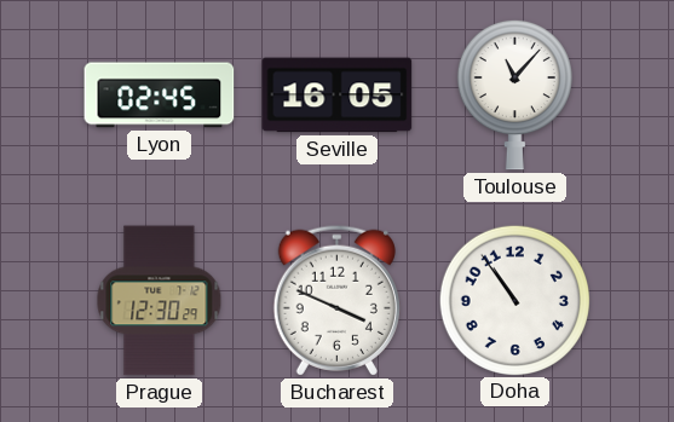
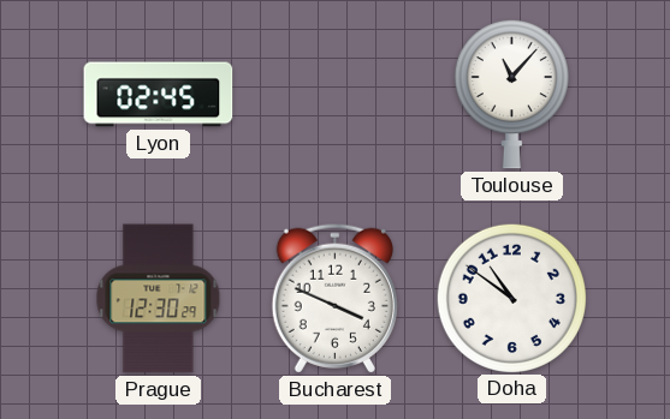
Seville: 16:05 -> none
Doha: 10:54 -> 10:51
